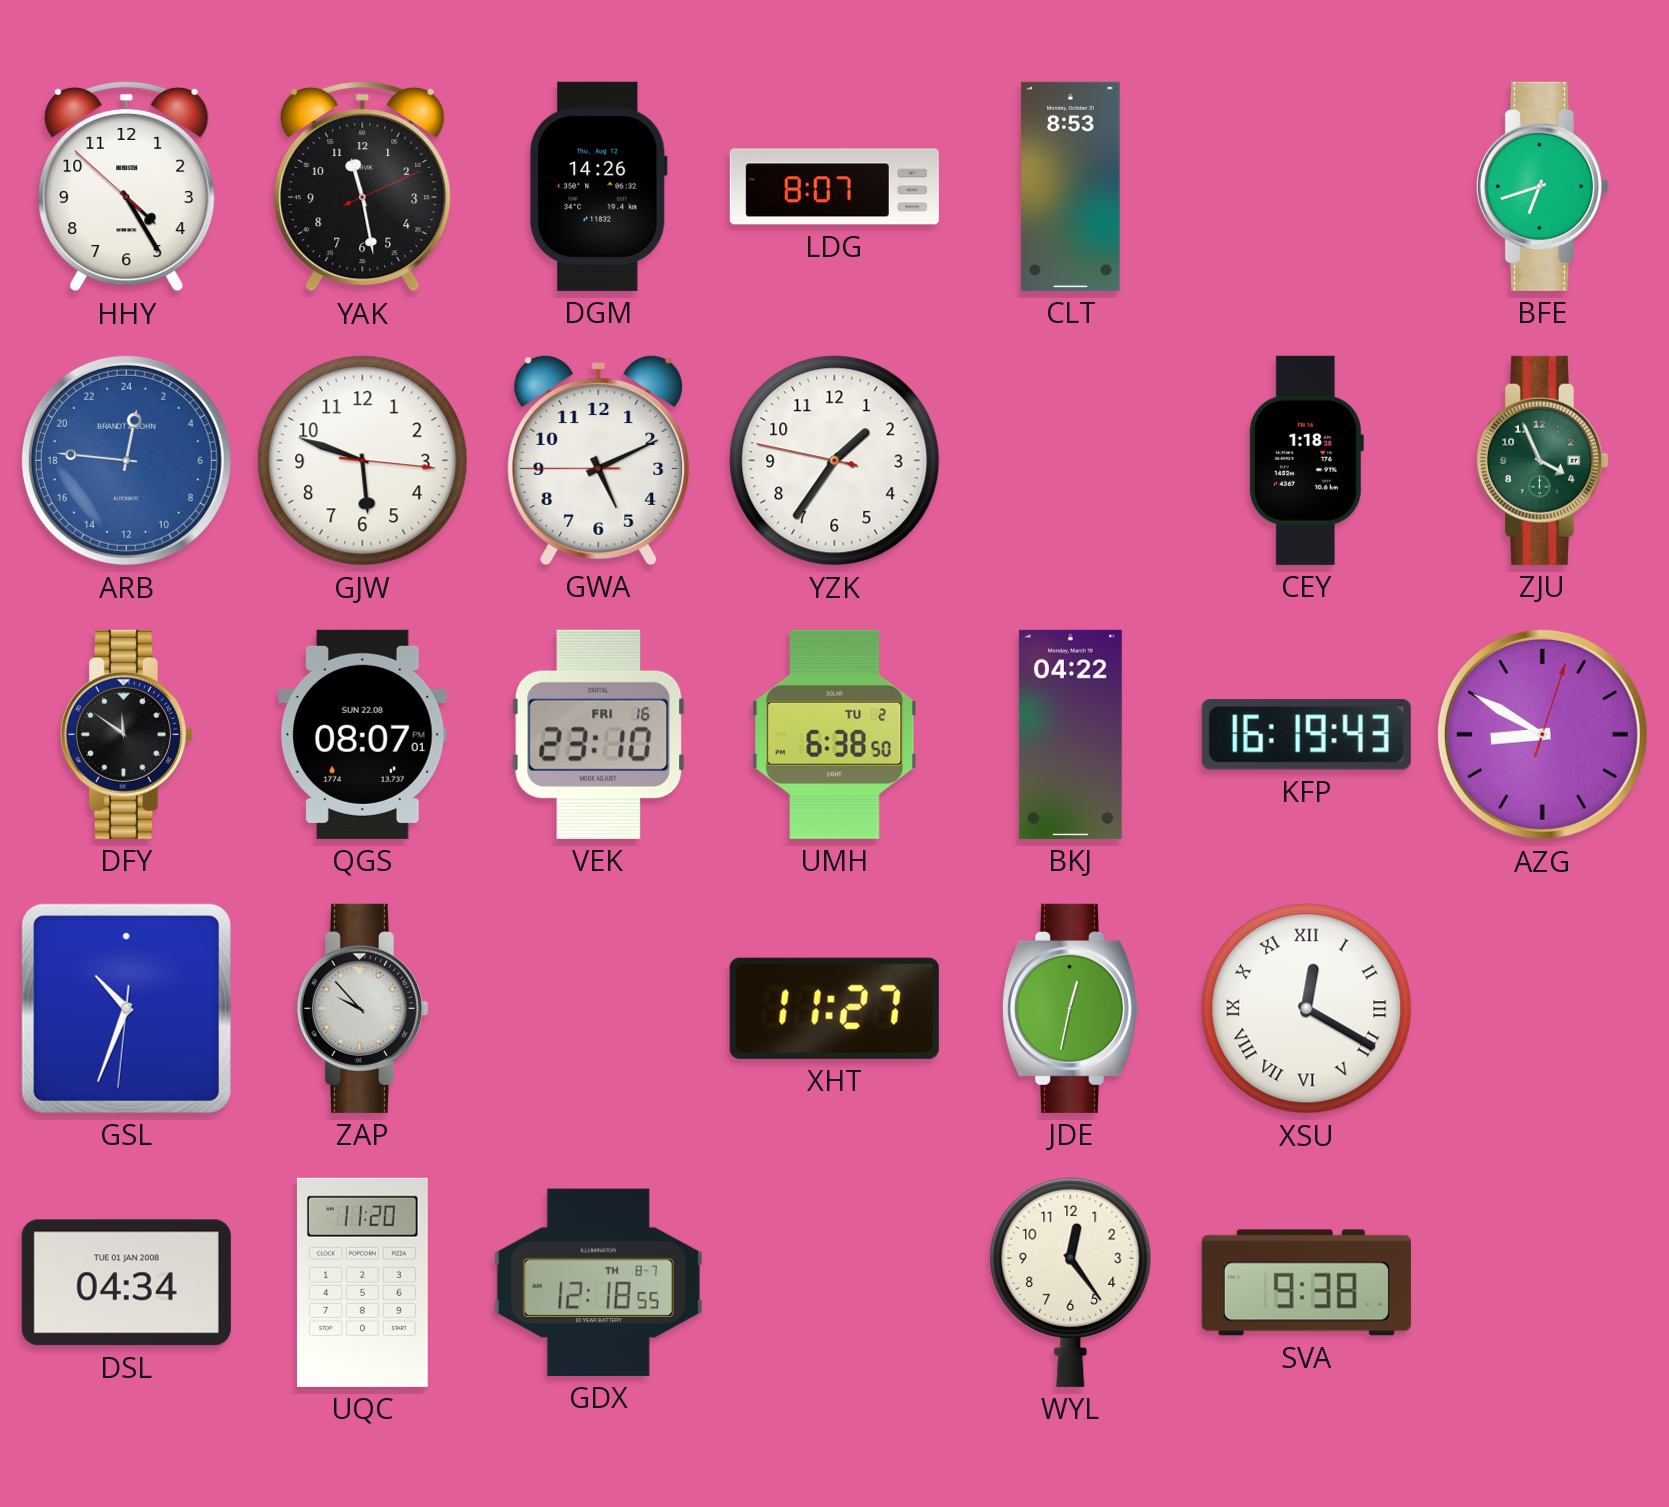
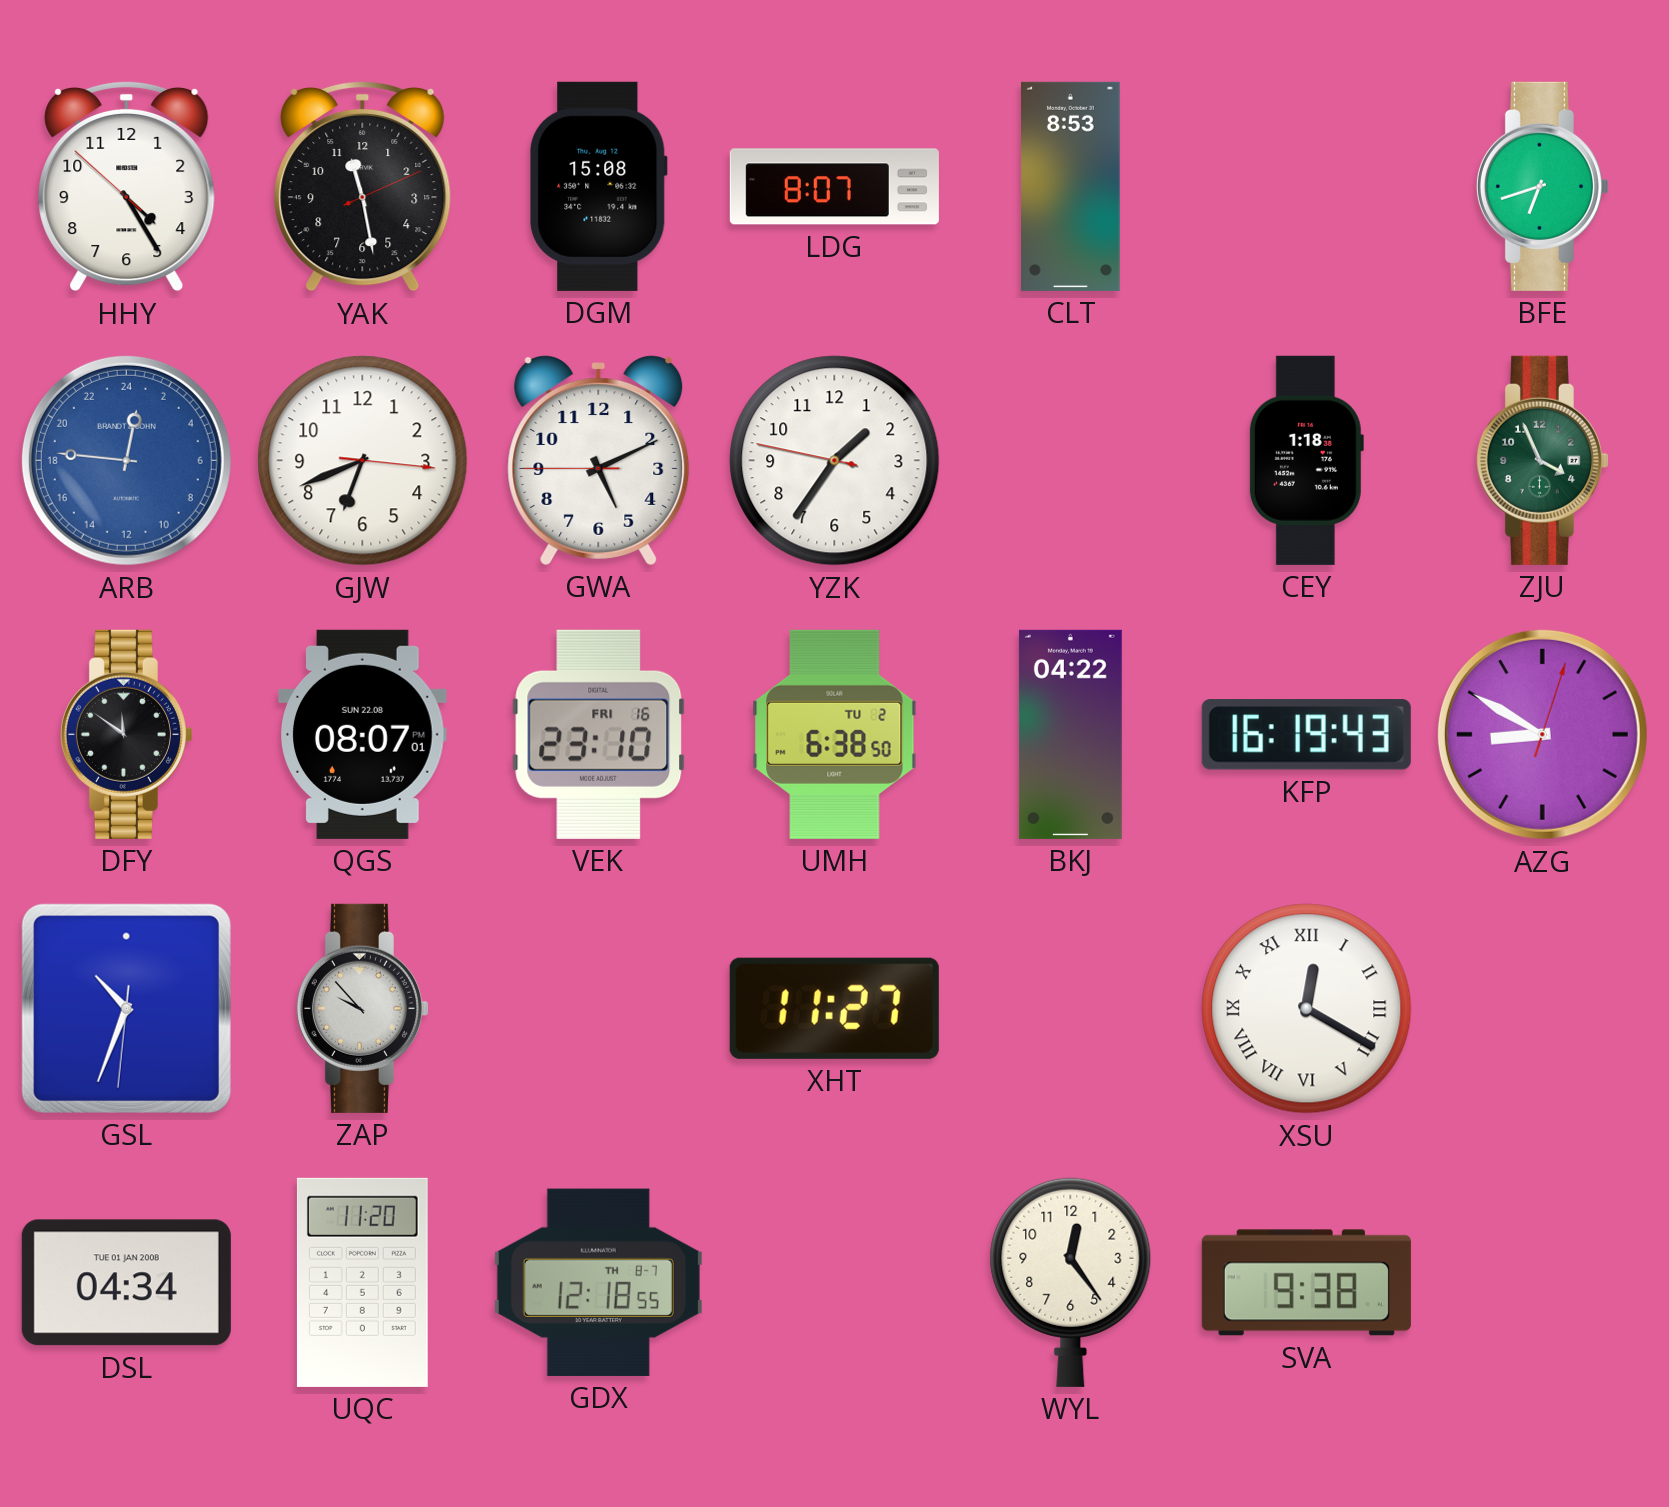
DGM: 14:26 -> 15:08
GJW: 5:48 -> 6:41
JDE: 12:32 -> none
